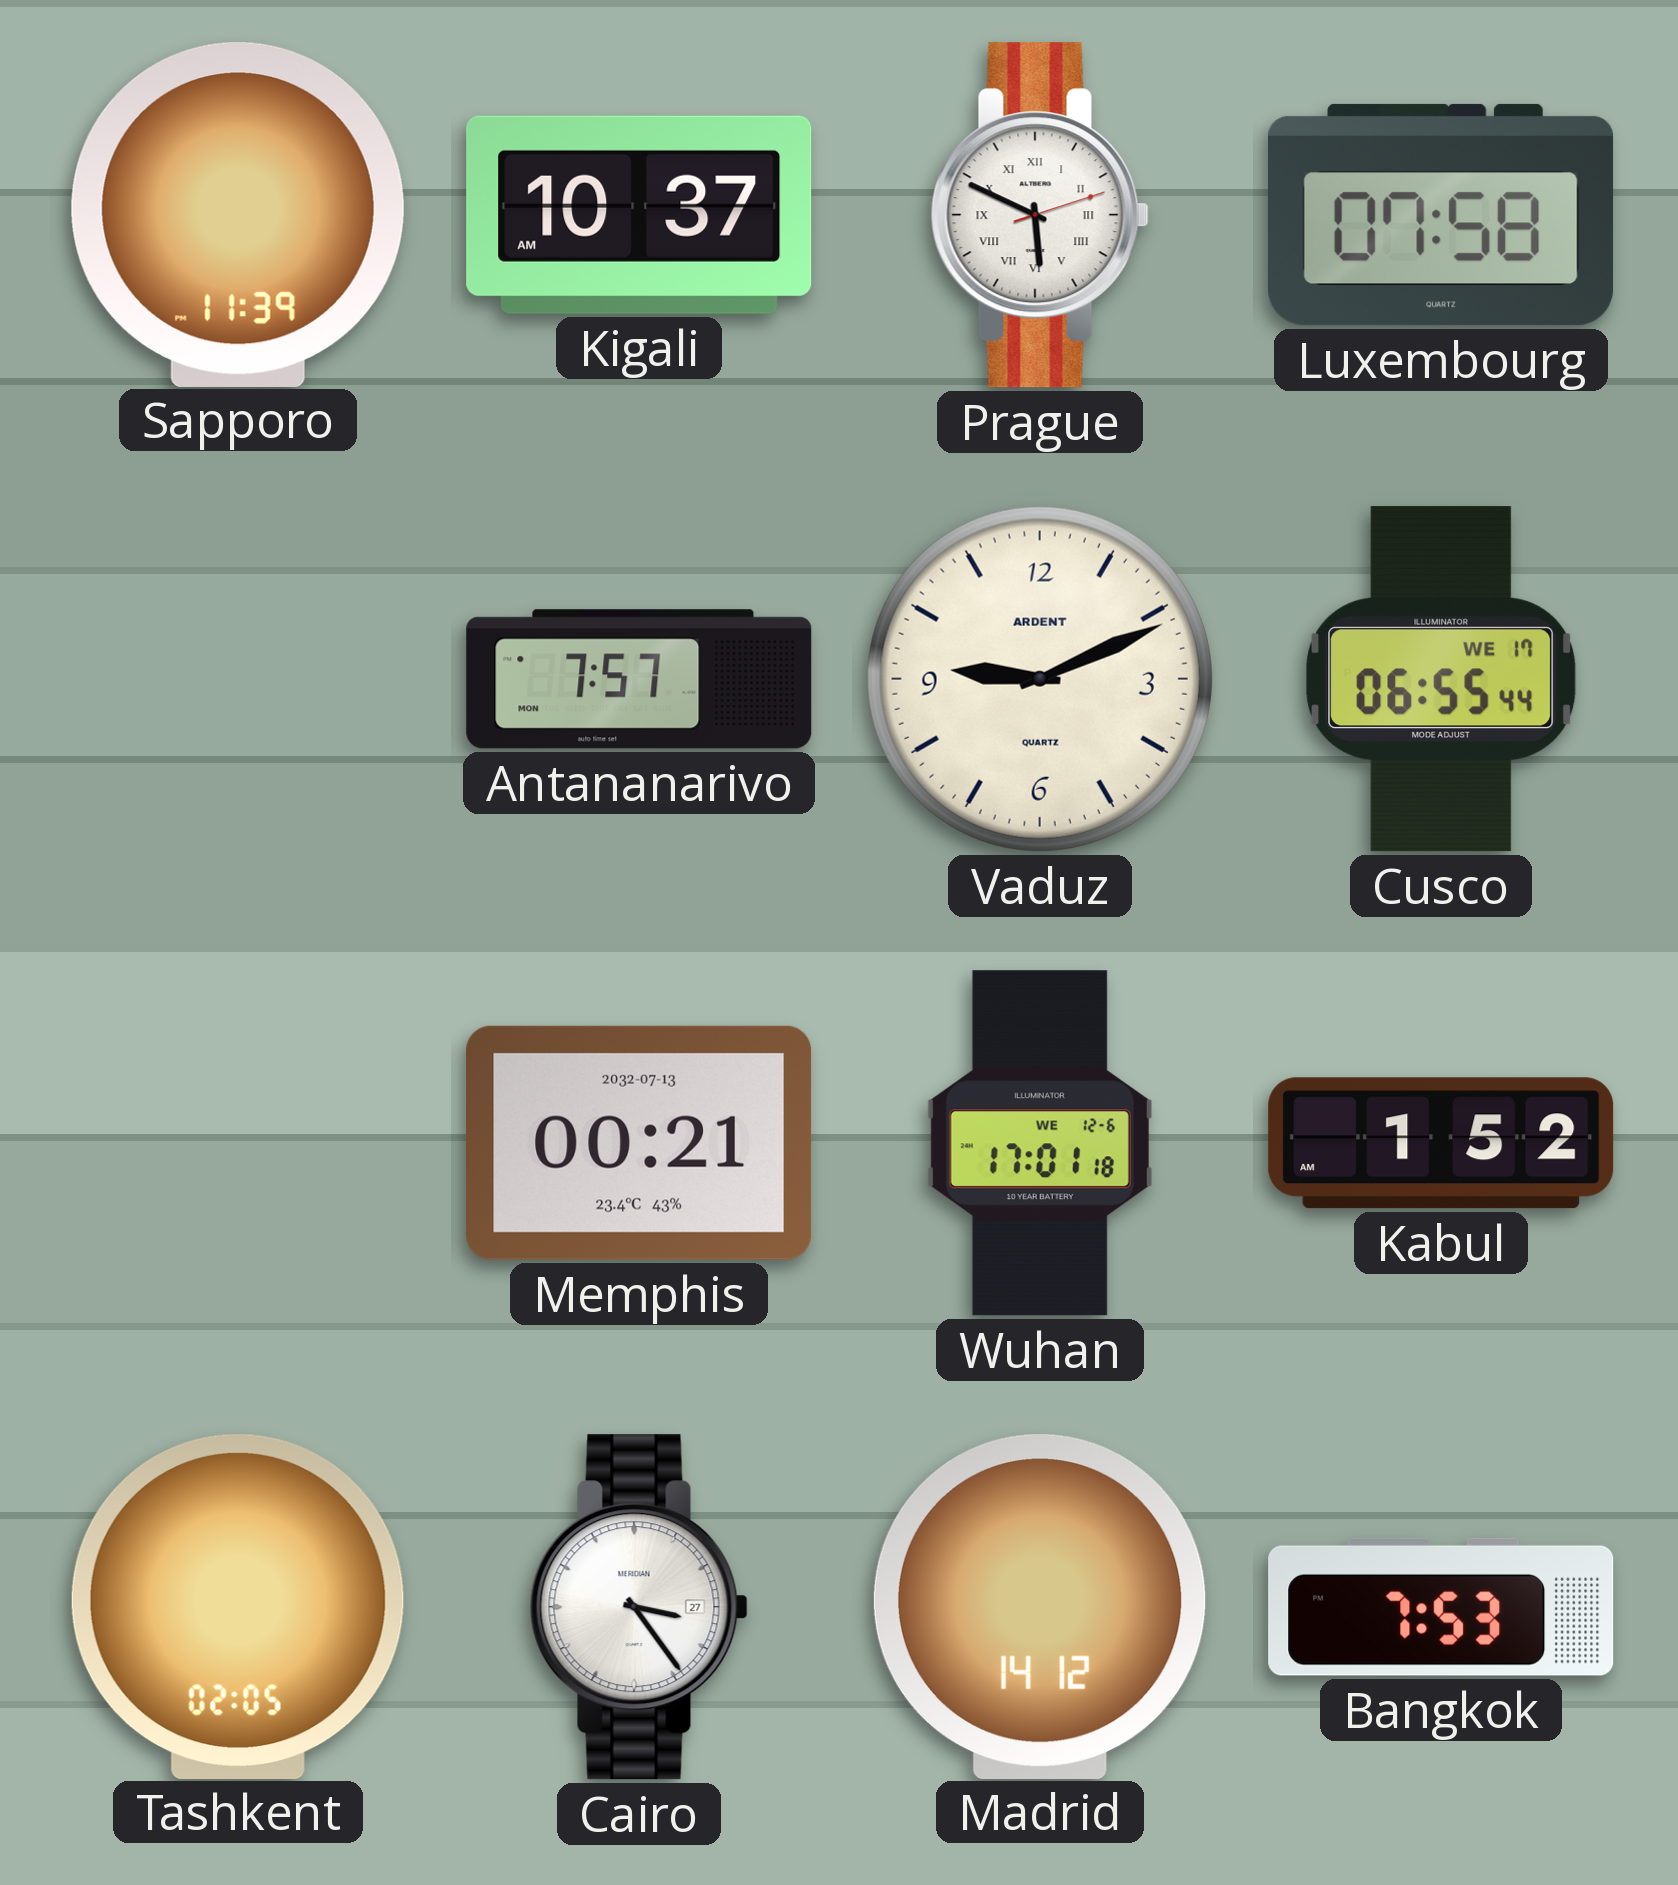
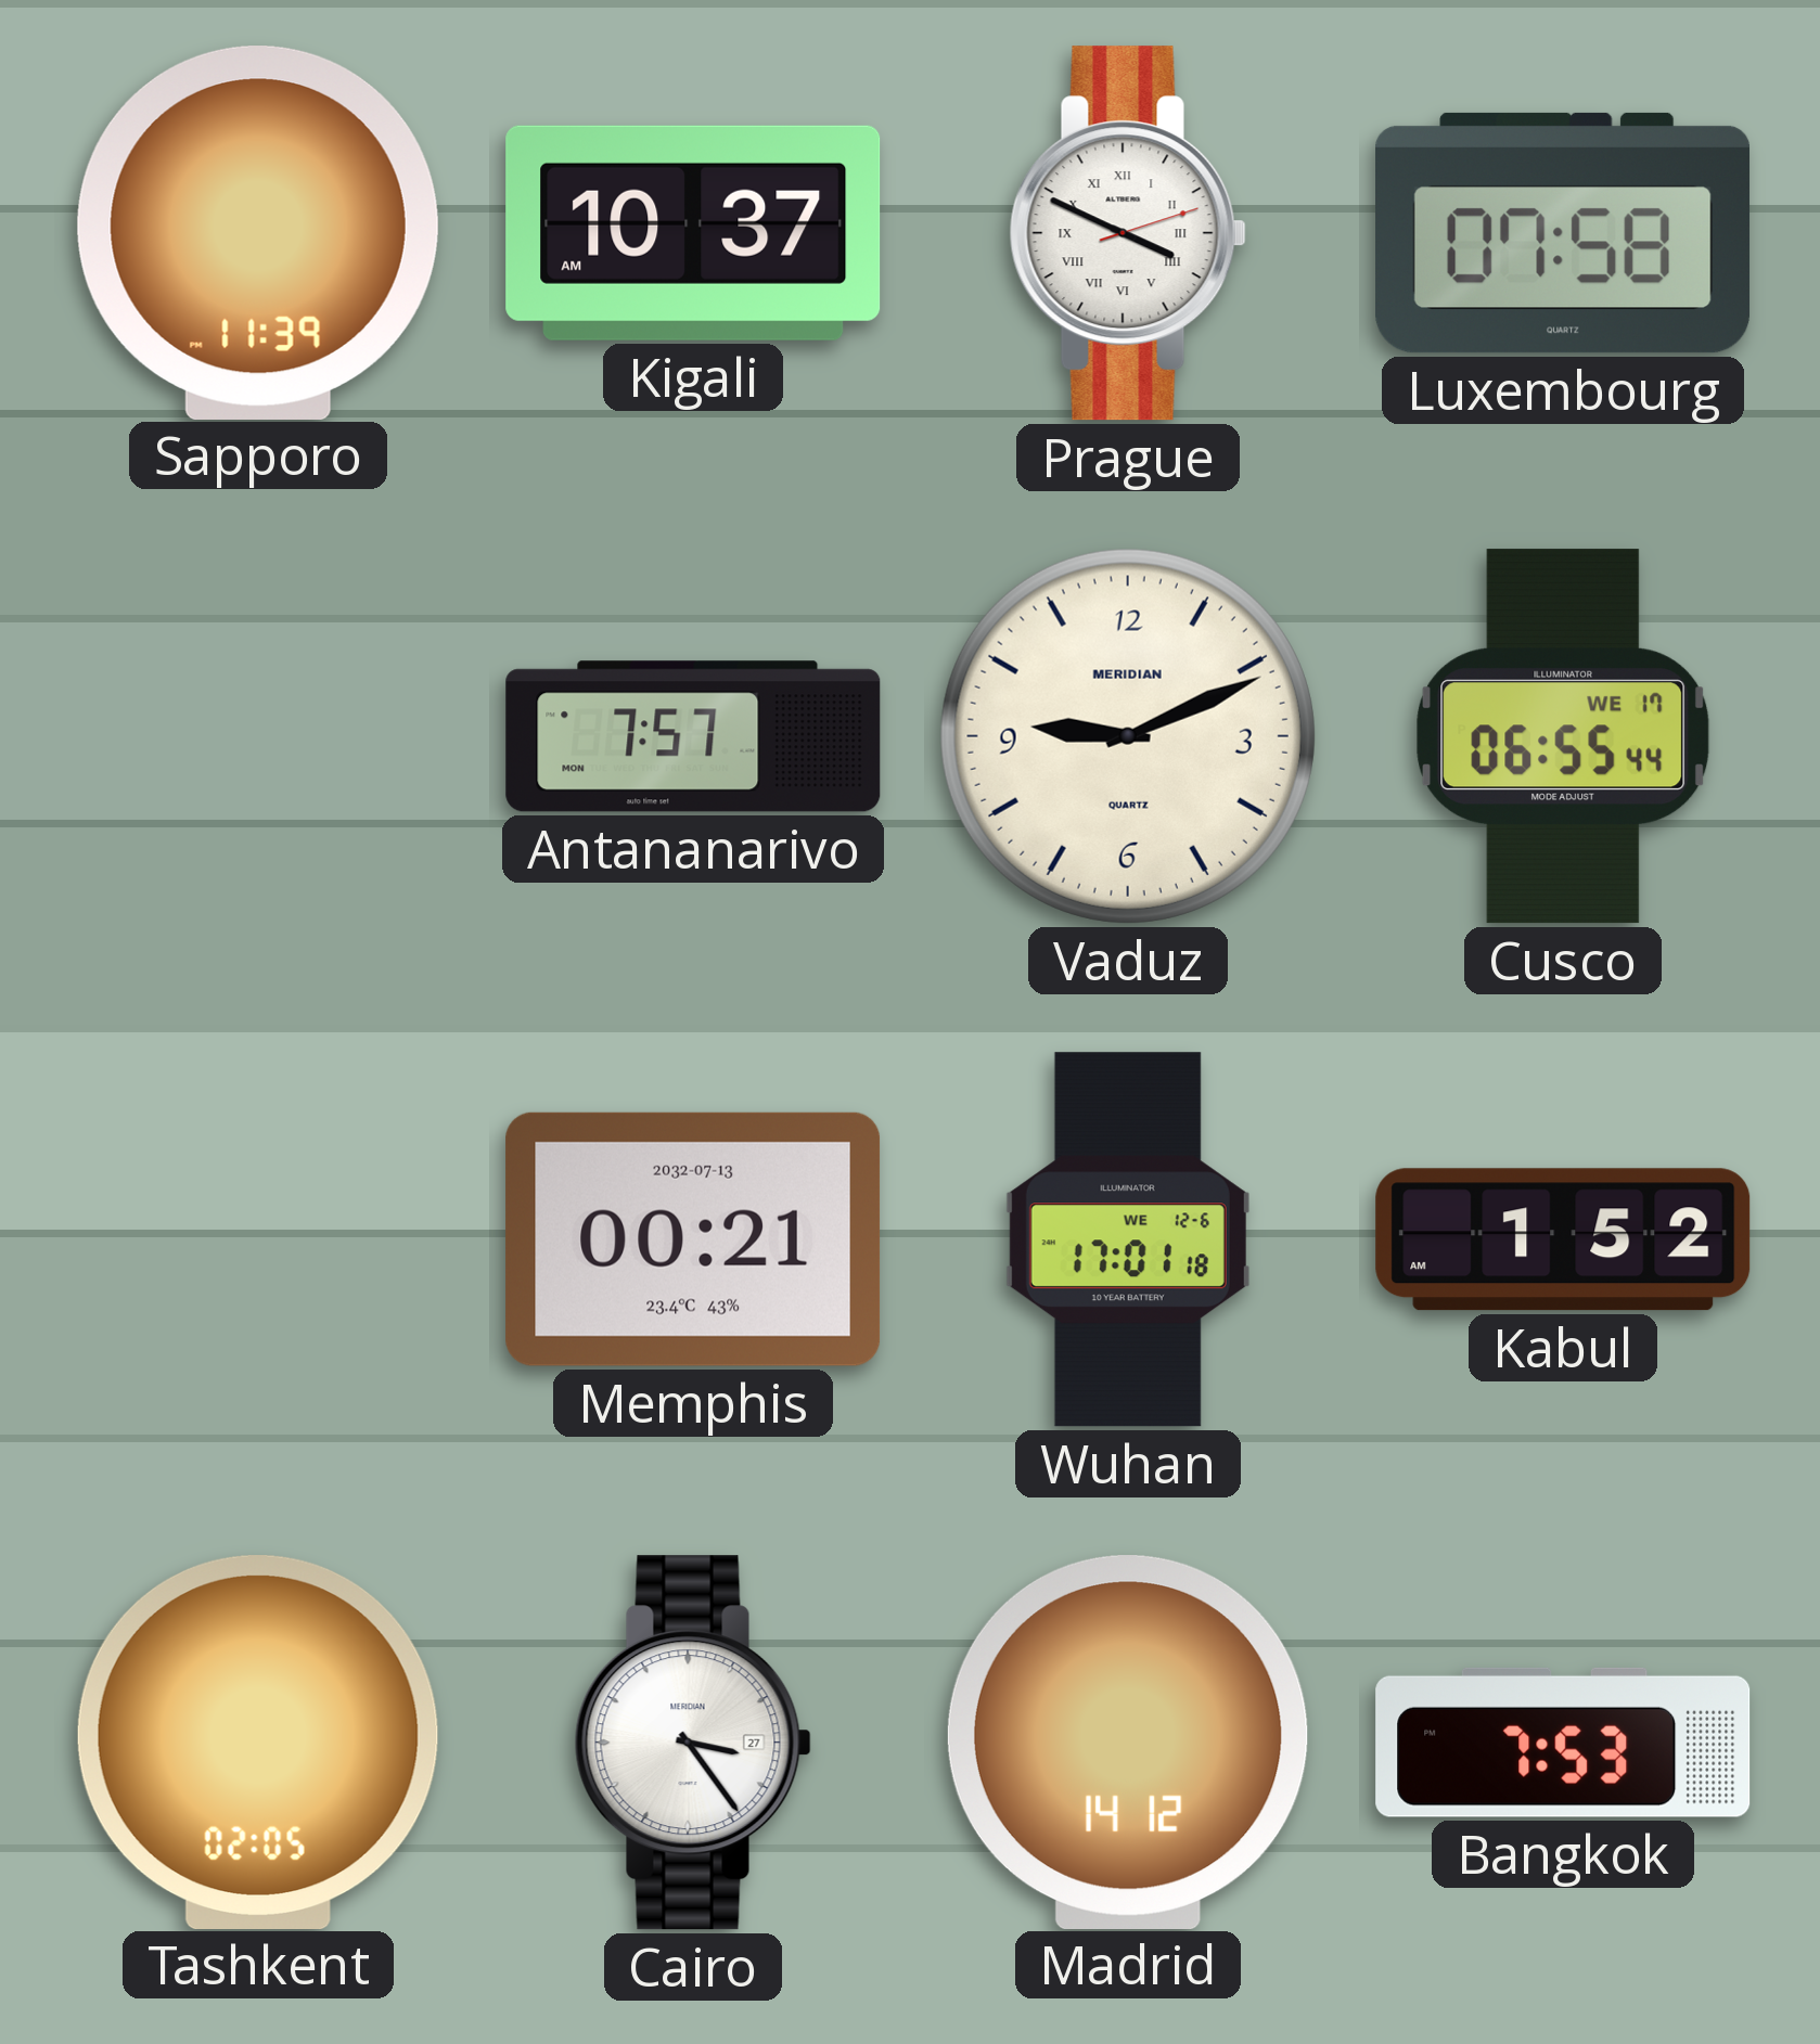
Prague: 5:49 -> 3:49
Vaduz brand: ARDENT -> MERIDIAN
